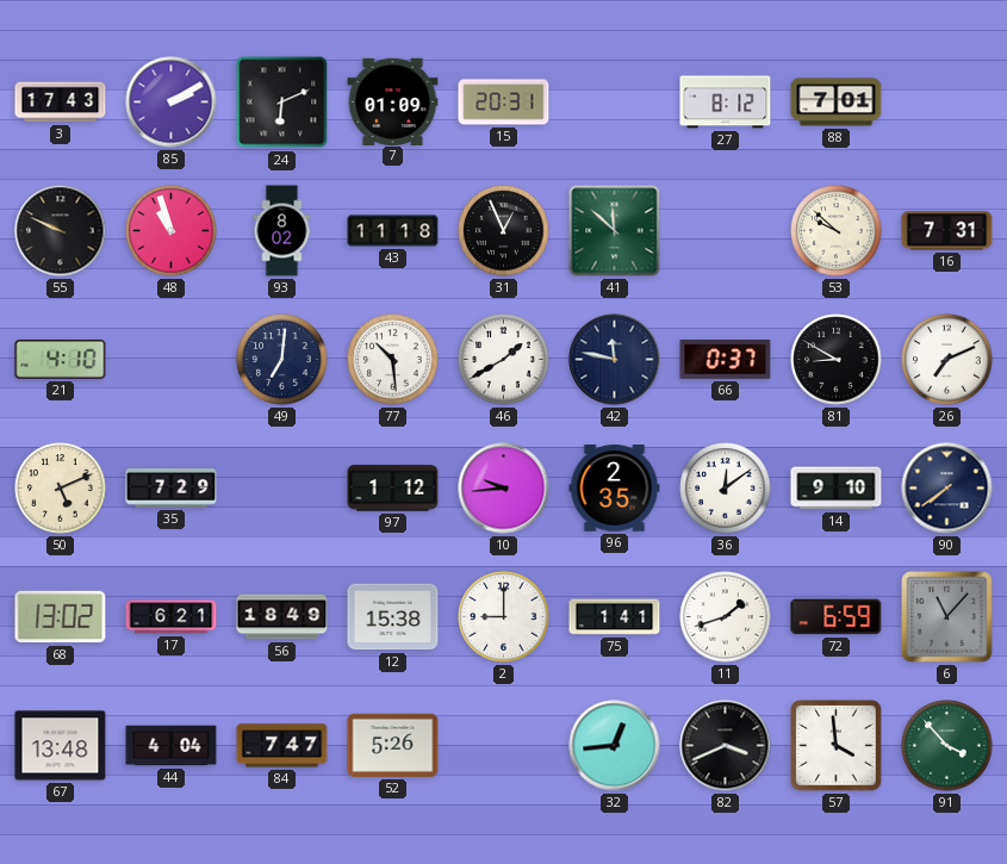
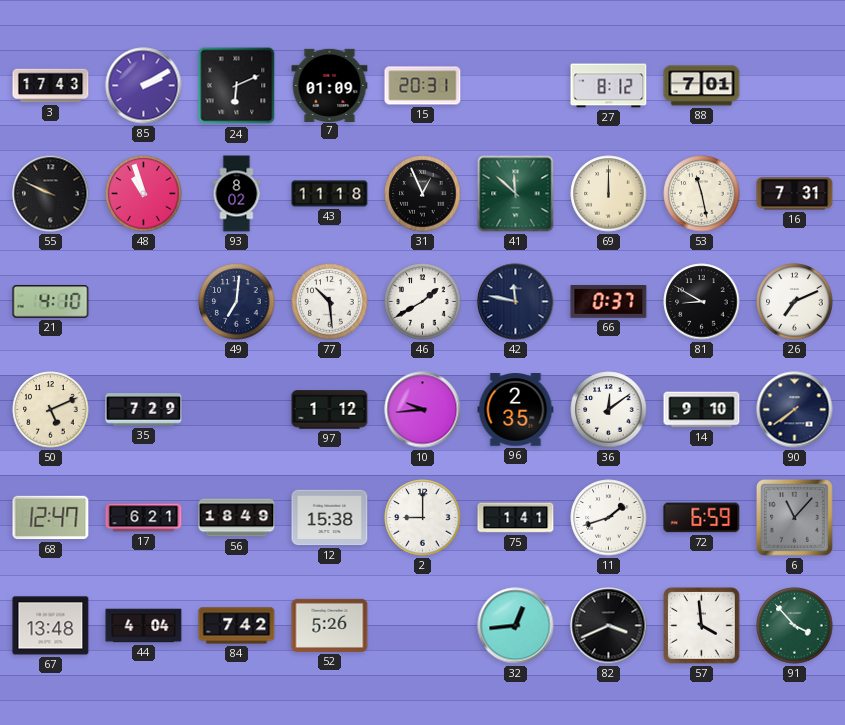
69: none -> 12:00
53: 9:52 -> 11:28
68: 13:02 -> 12:47
84: 7:47 -> 7:42
